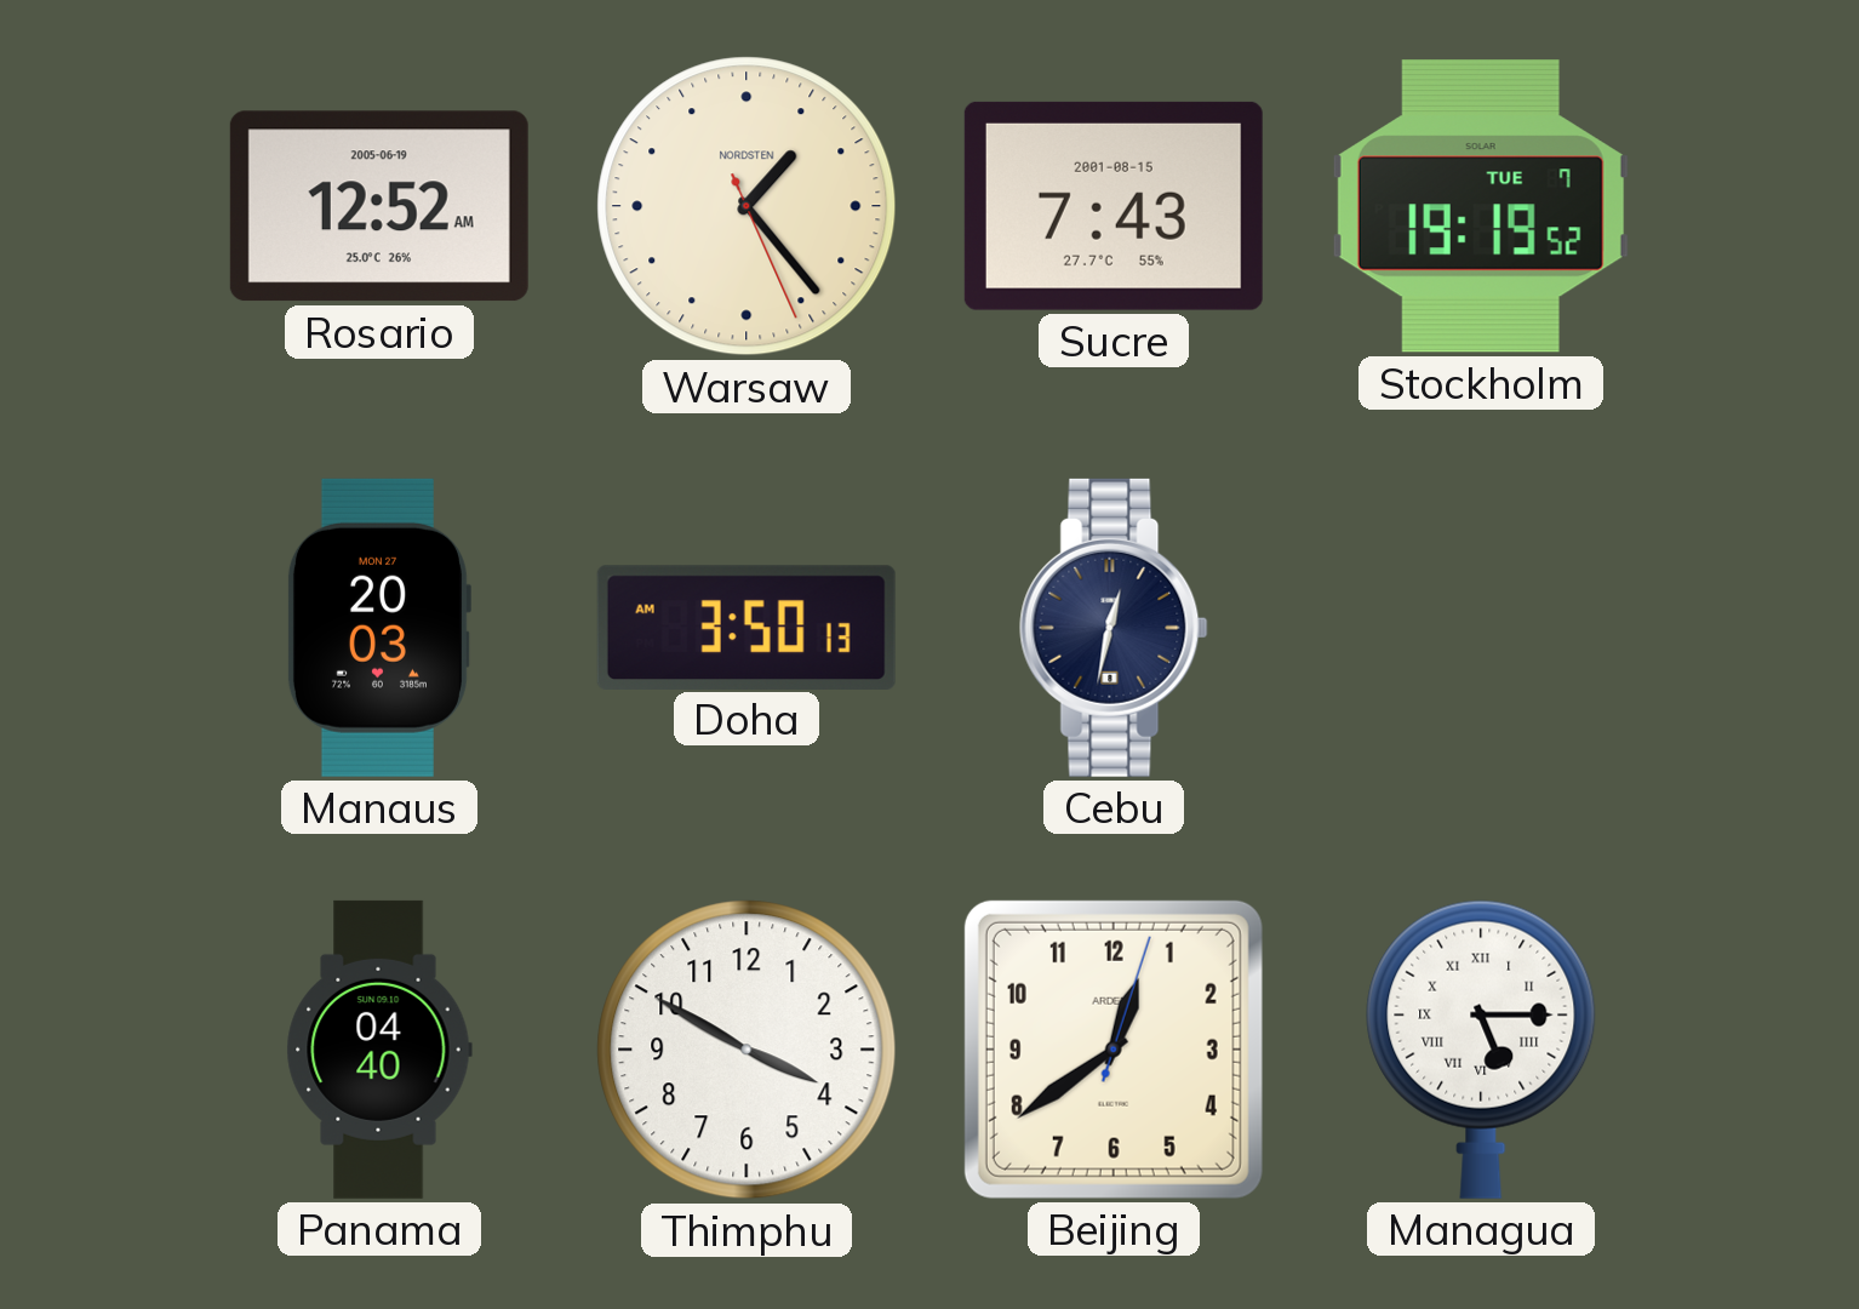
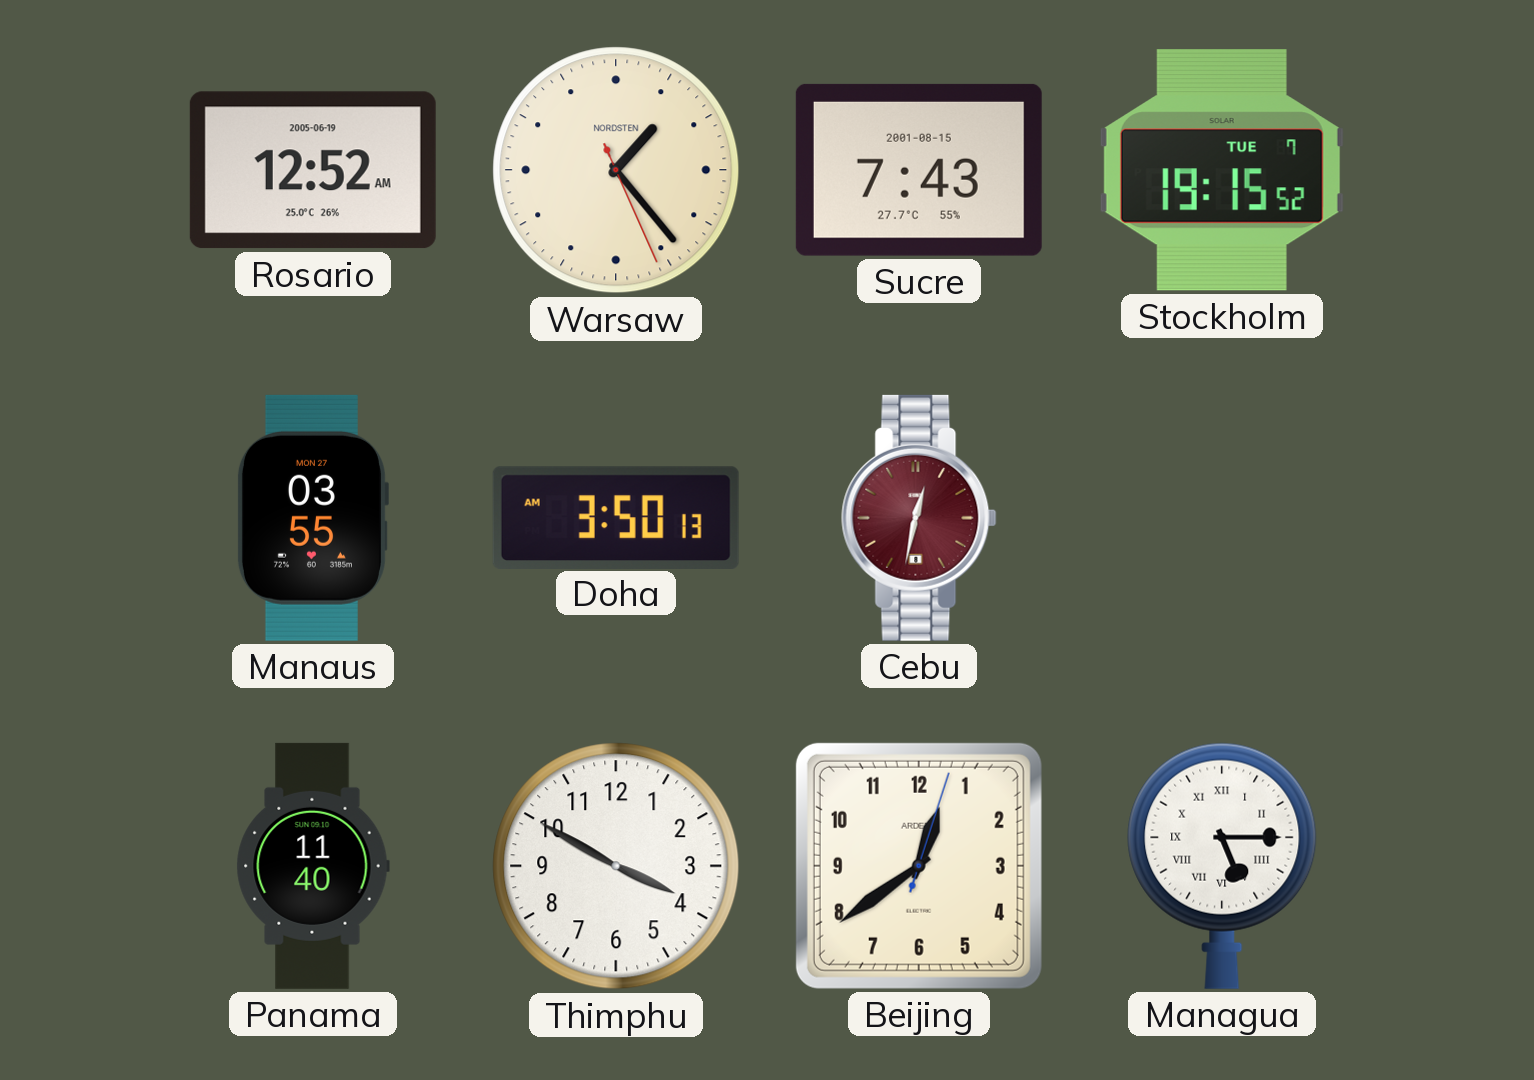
Stockholm: 19:19 -> 19:15
Manaus: 20:03 -> 03:55
Cebu dial: navy -> burgundy
Panama: 04:40 -> 11:40
